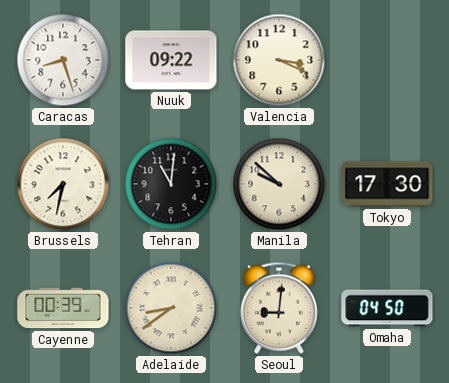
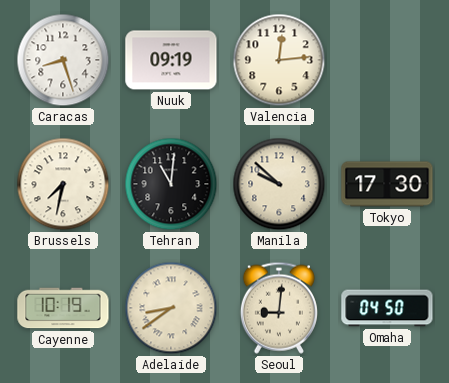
Nuuk: 09:22 -> 09:19
Valencia: 3:19 -> 12:14
Cayenne: 00:39 -> 10:19
